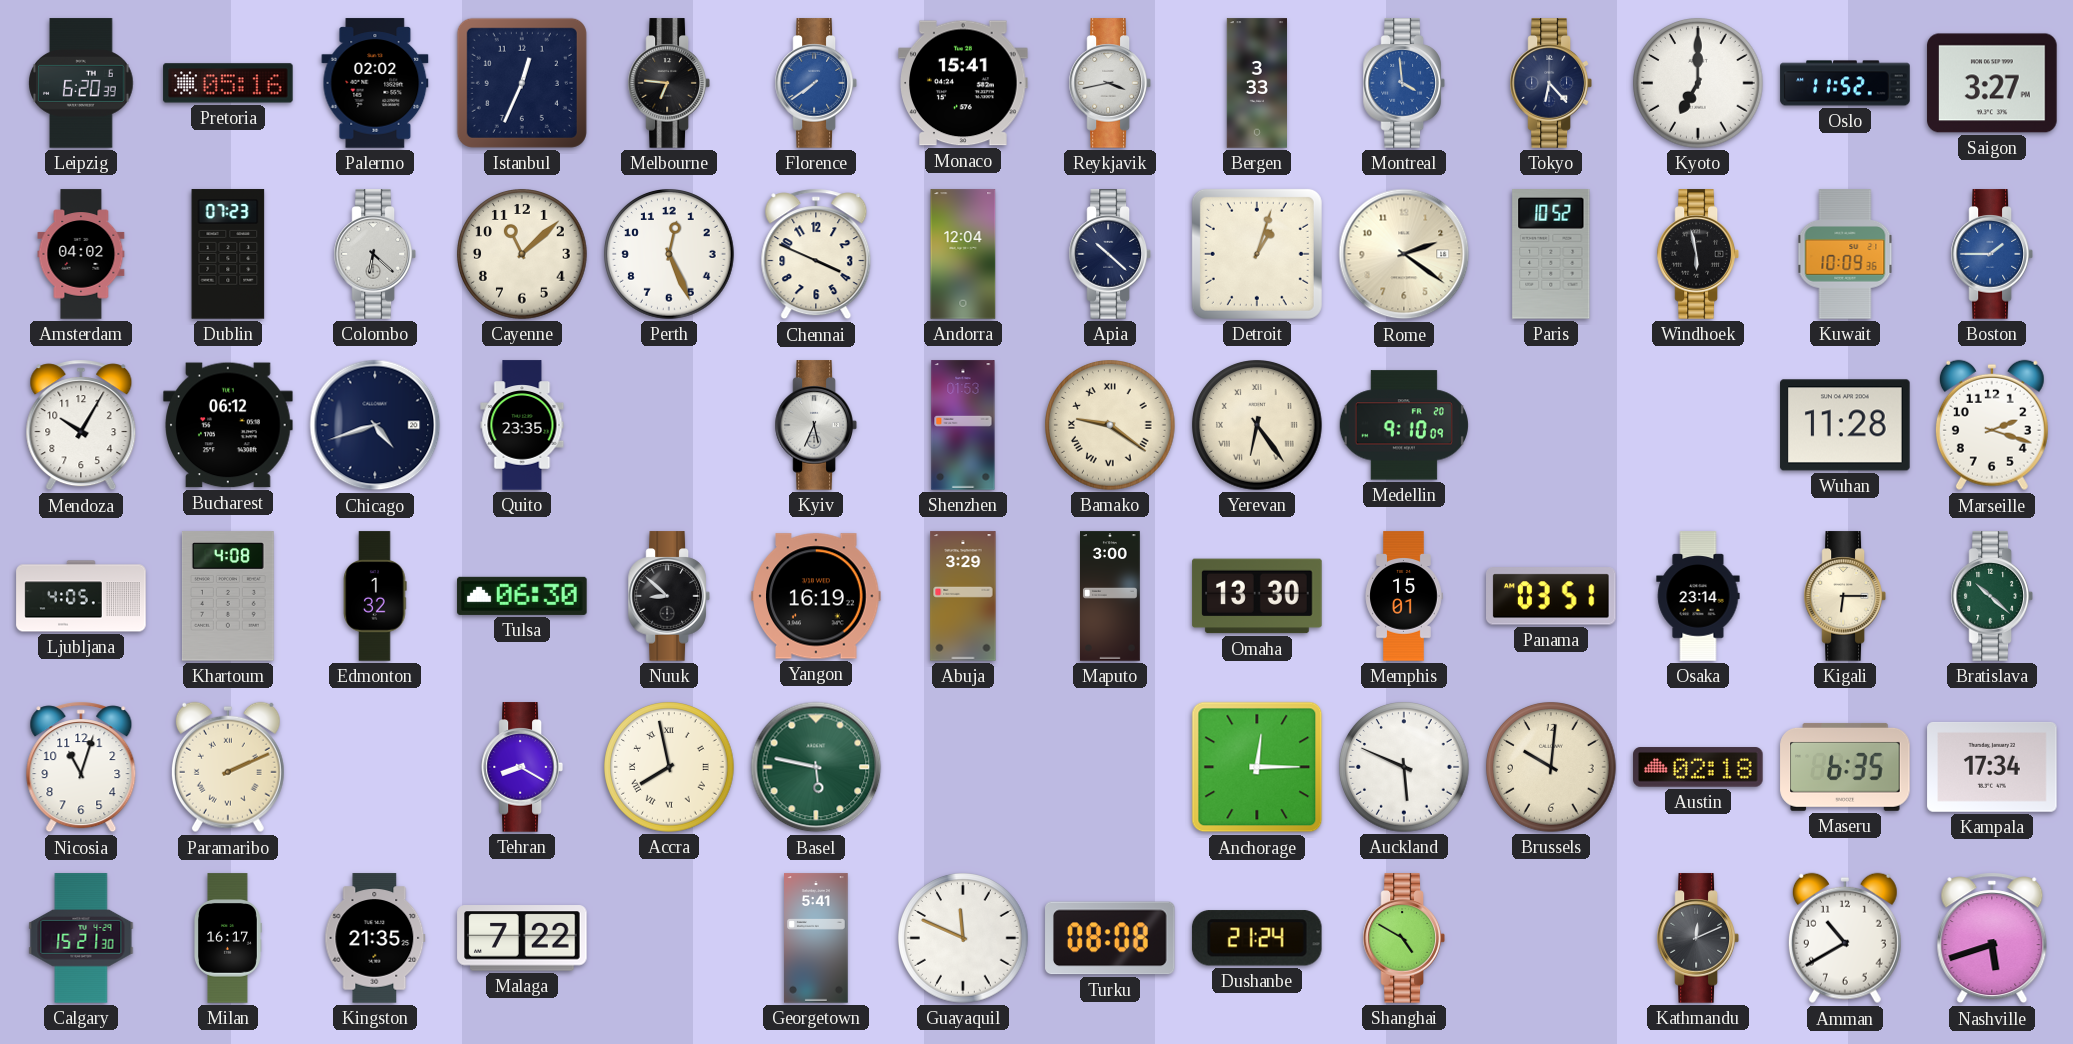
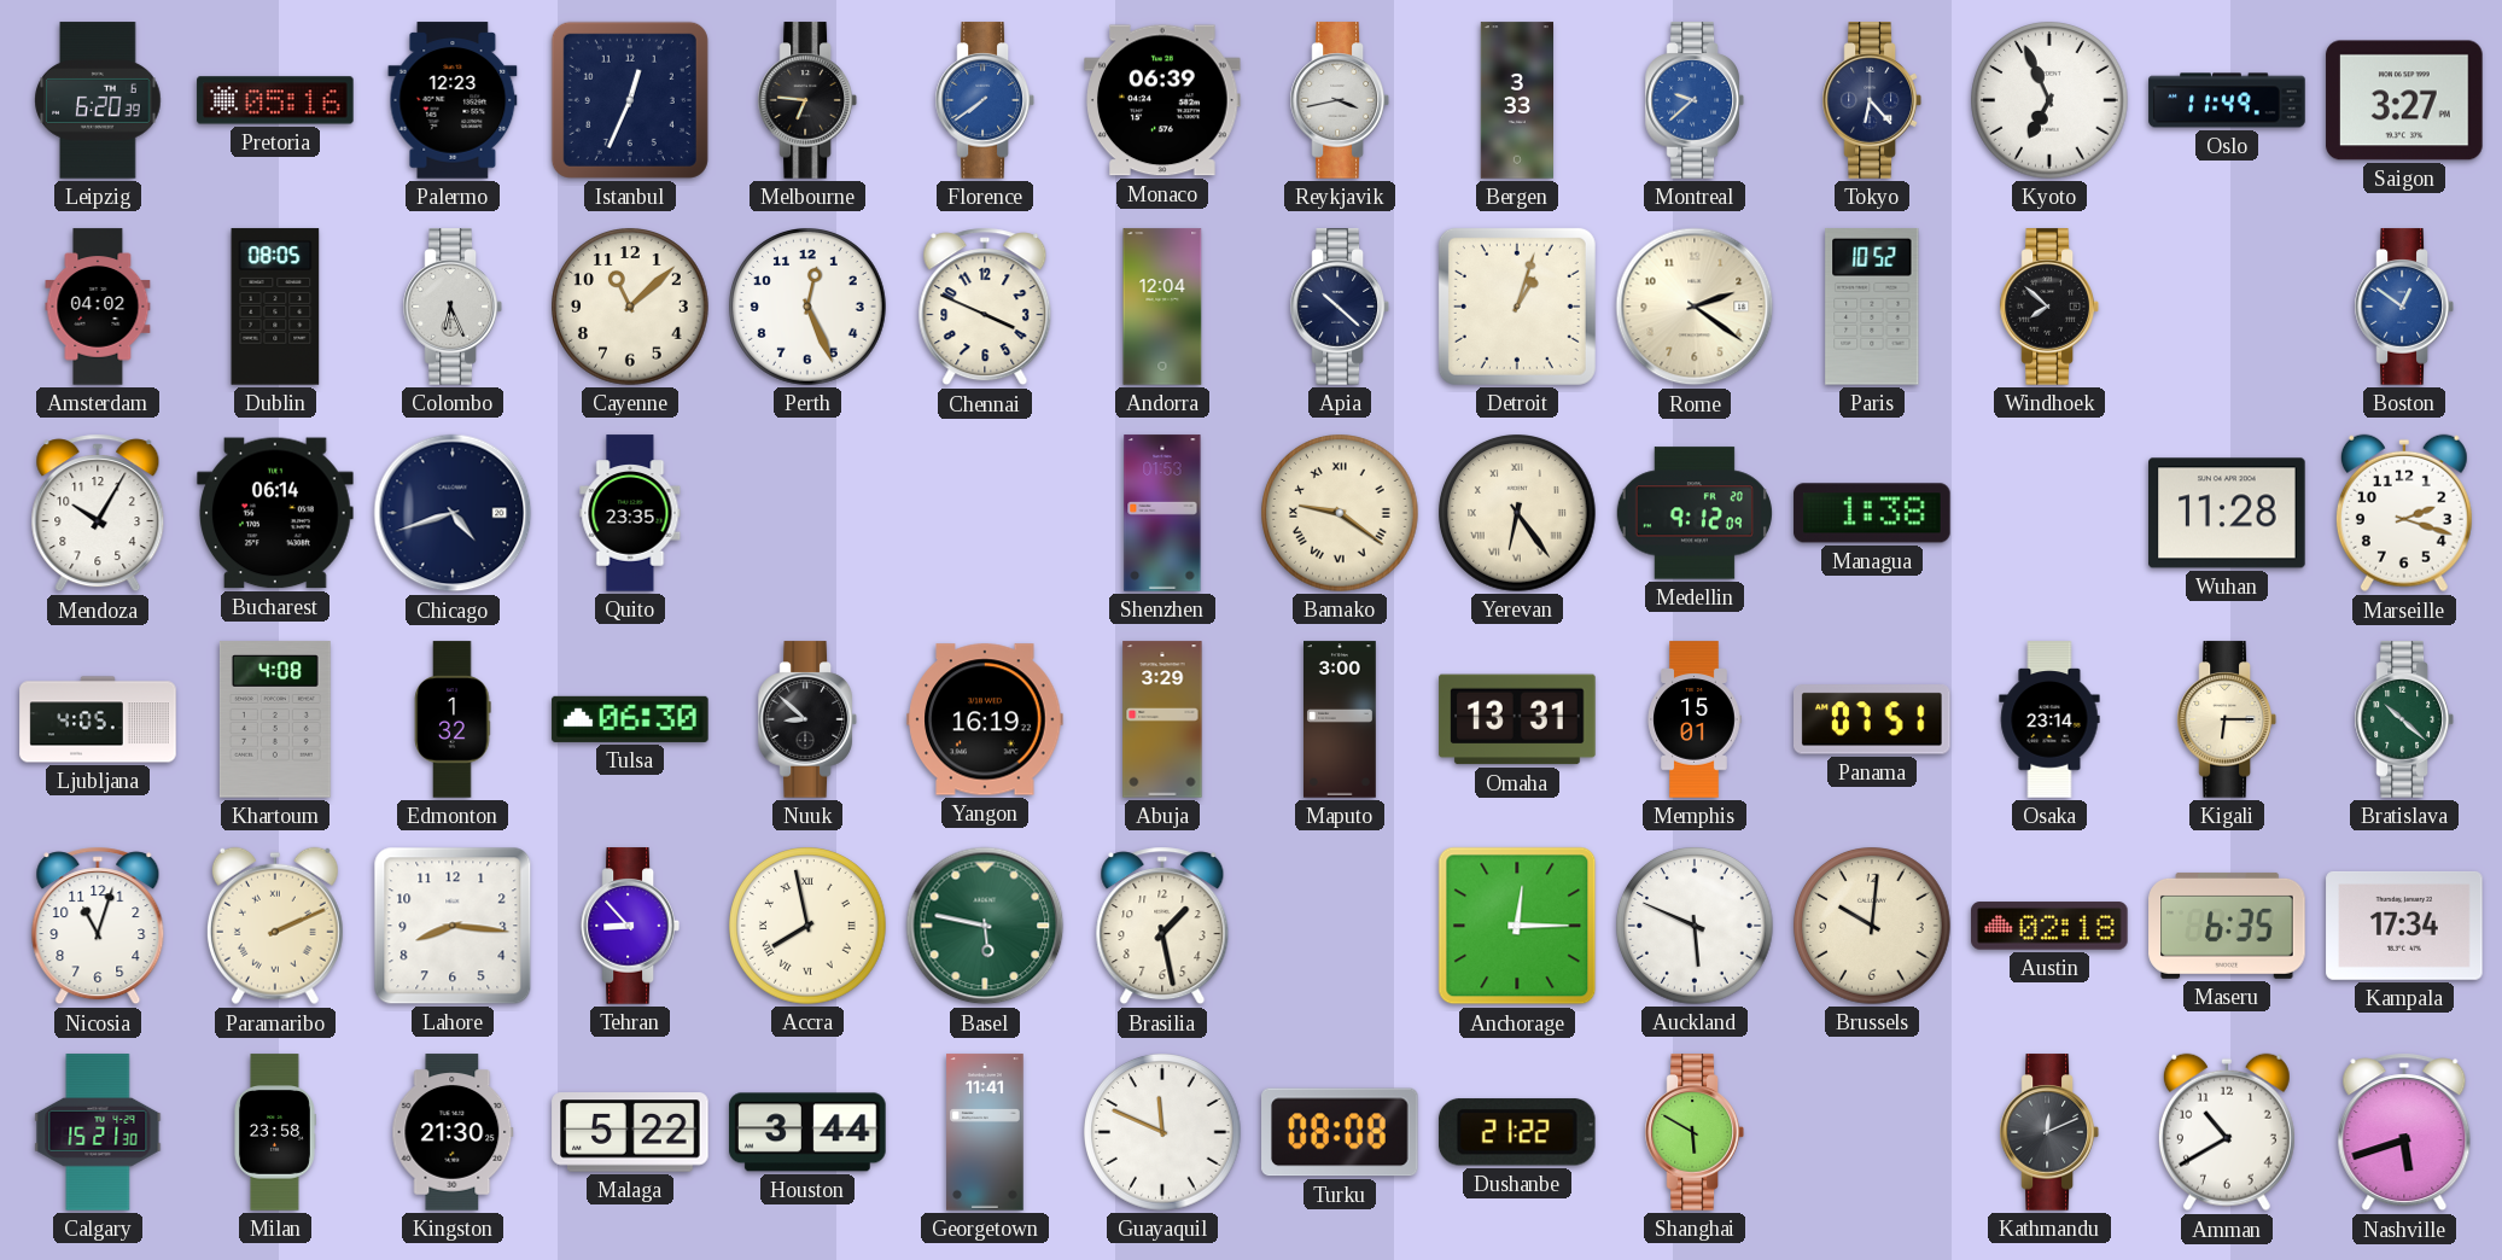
Palermo: 02:02 -> 12:23
Monaco: 15:41 -> 06:39
Montreal: 3:59 -> 9:38
Kyoto: 7:00 -> 6:56
Oslo: 11:52 -> 11:49
Dublin: 07:23 -> 08:05
Colombo: 6:22 -> 6:26
Windhoek: 5:58 -> 7:52
Kuwait: 10:09 -> none
Boston: 1:45 -> 12:51
Bucharest: 06:12 -> 06:14
Kyiv: 5:34 -> none
Medellin: 9:10 -> 9:12
Managua: none -> 1:38
Omaha: 13:30 -> 13:31
Panama: 03:51 -> 07:51
Lahore: none -> 8:16
Tehran: 8:20 -> 8:53
Brasilia: none -> 1:28
Milan: 16:17 -> 23:58
Kingston: 21:35 -> 21:30
Malaga: 7:22 -> 5:22
Houston: none -> 3:44
Georgetown: 5:41 -> 11:41
Dushanbe: 21:24 -> 21:22
Shanghai: 4:50 -> 5:50
